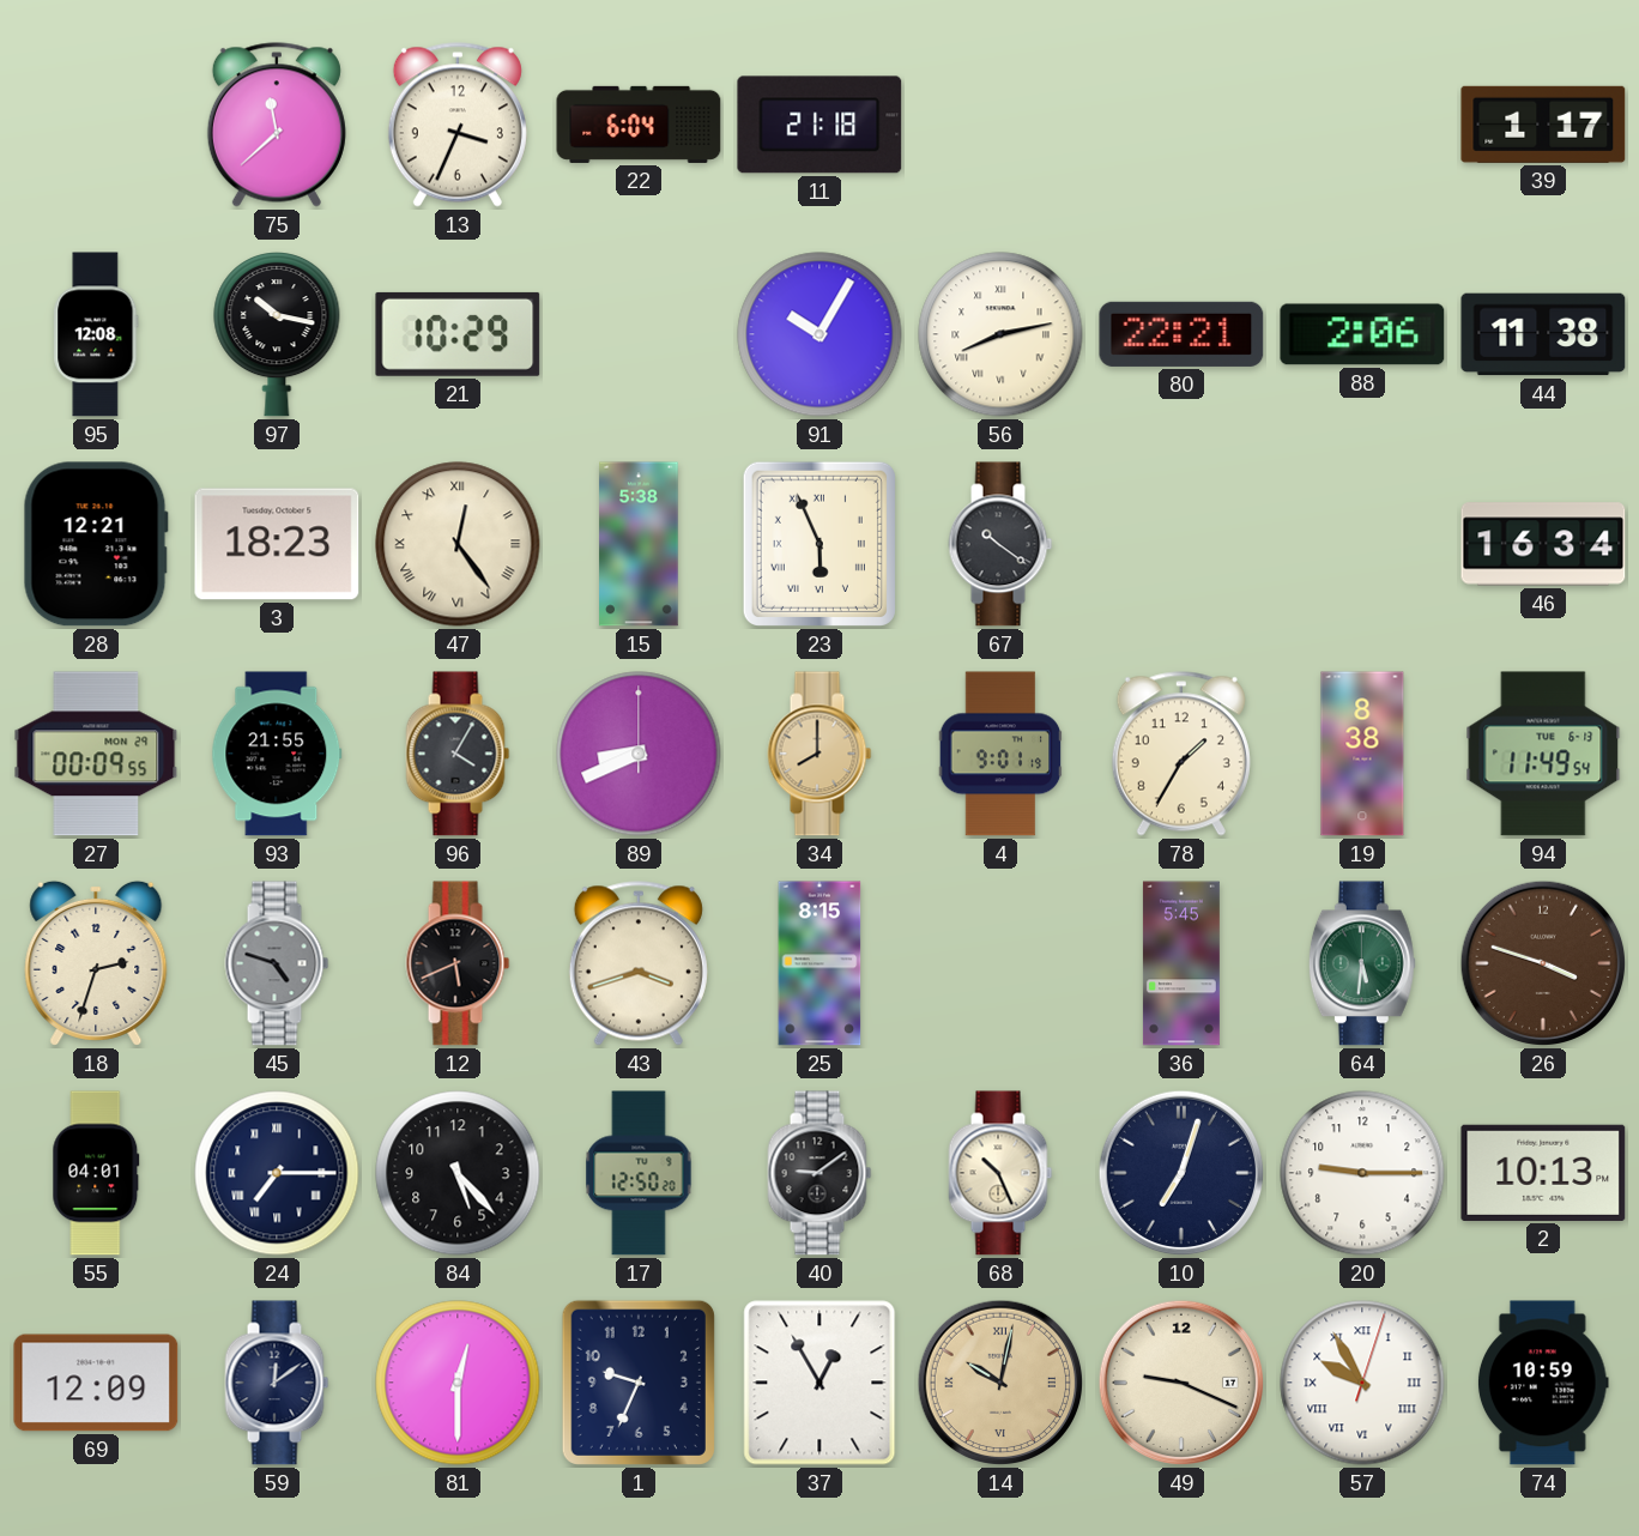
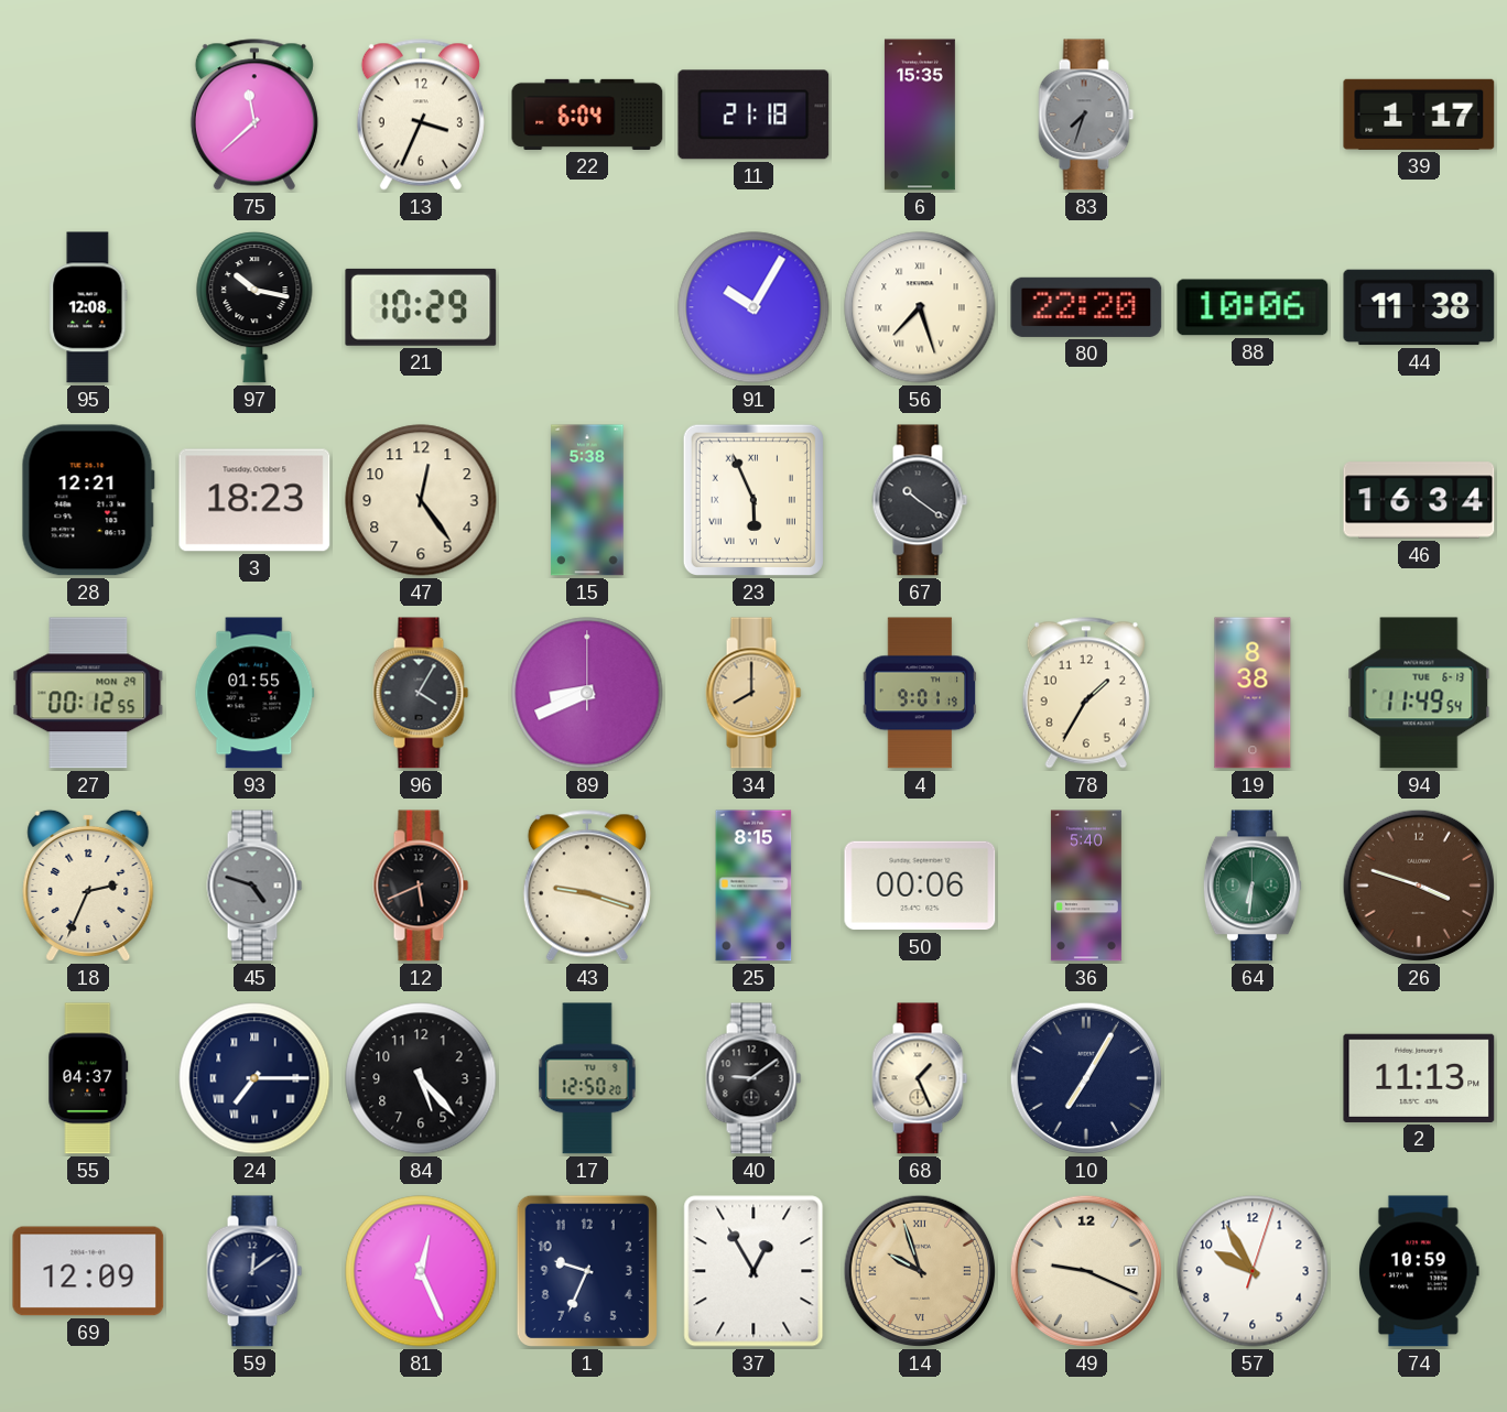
6: none -> 15:35
83: none -> 7:33
56: 8:13 -> 7:27
80: 22:21 -> 22:20
88: 2:06 -> 10:06
47 numerals: Roman -> Arabic
27: 00:09 -> 00:12
93: 21:55 -> 01:55
18: 2:33 -> 2:34
43: 3:42 -> 9:18
50: none -> 00:06
36: 5:45 -> 5:40
64: 5:31 -> 6:31
55: 04:01 -> 04:37
68: 10:26 -> 1:26
10: 7:03 -> 7:05
20: 9:15 -> none
2: 10:13 -> 11:13
81: 12:30 -> 12:26
14: 10:02 -> 9:57
57 numerals: Roman -> Arabic
